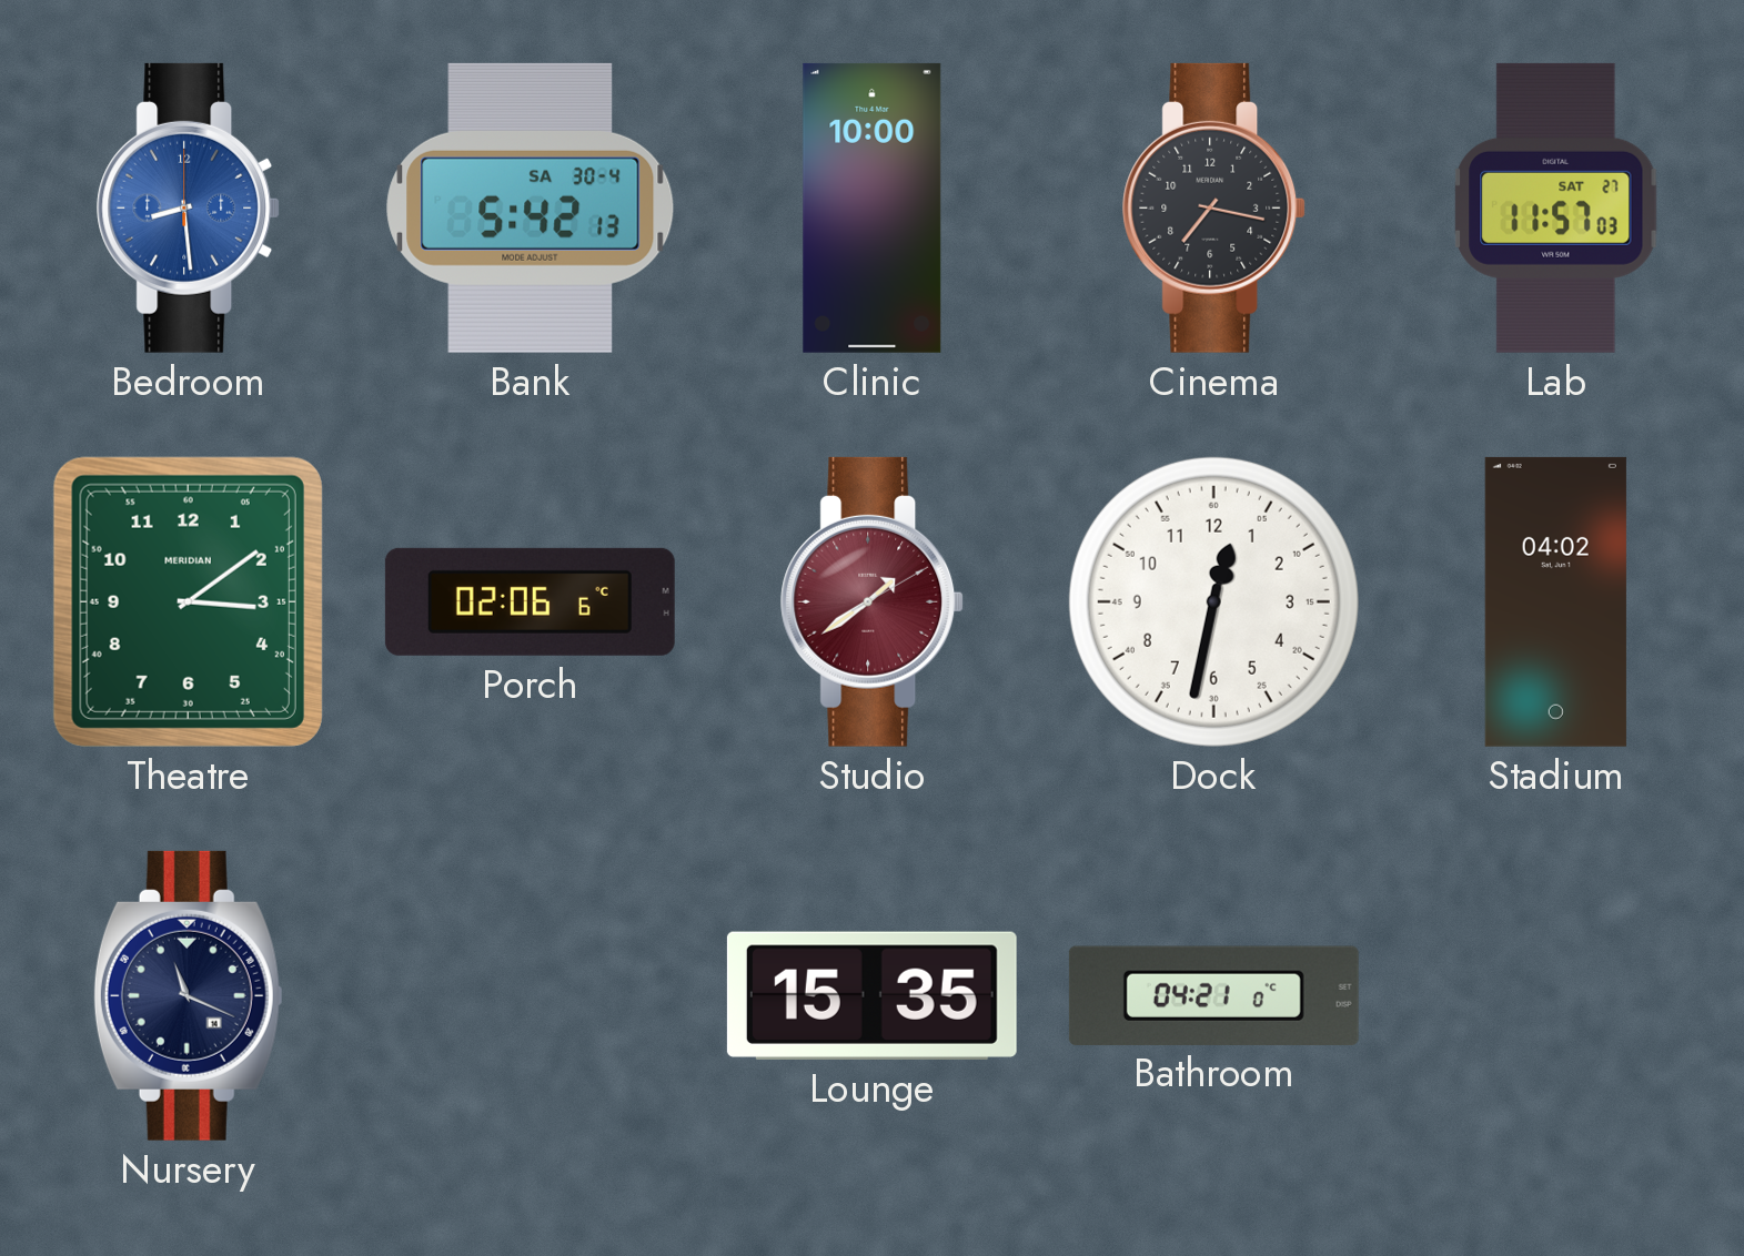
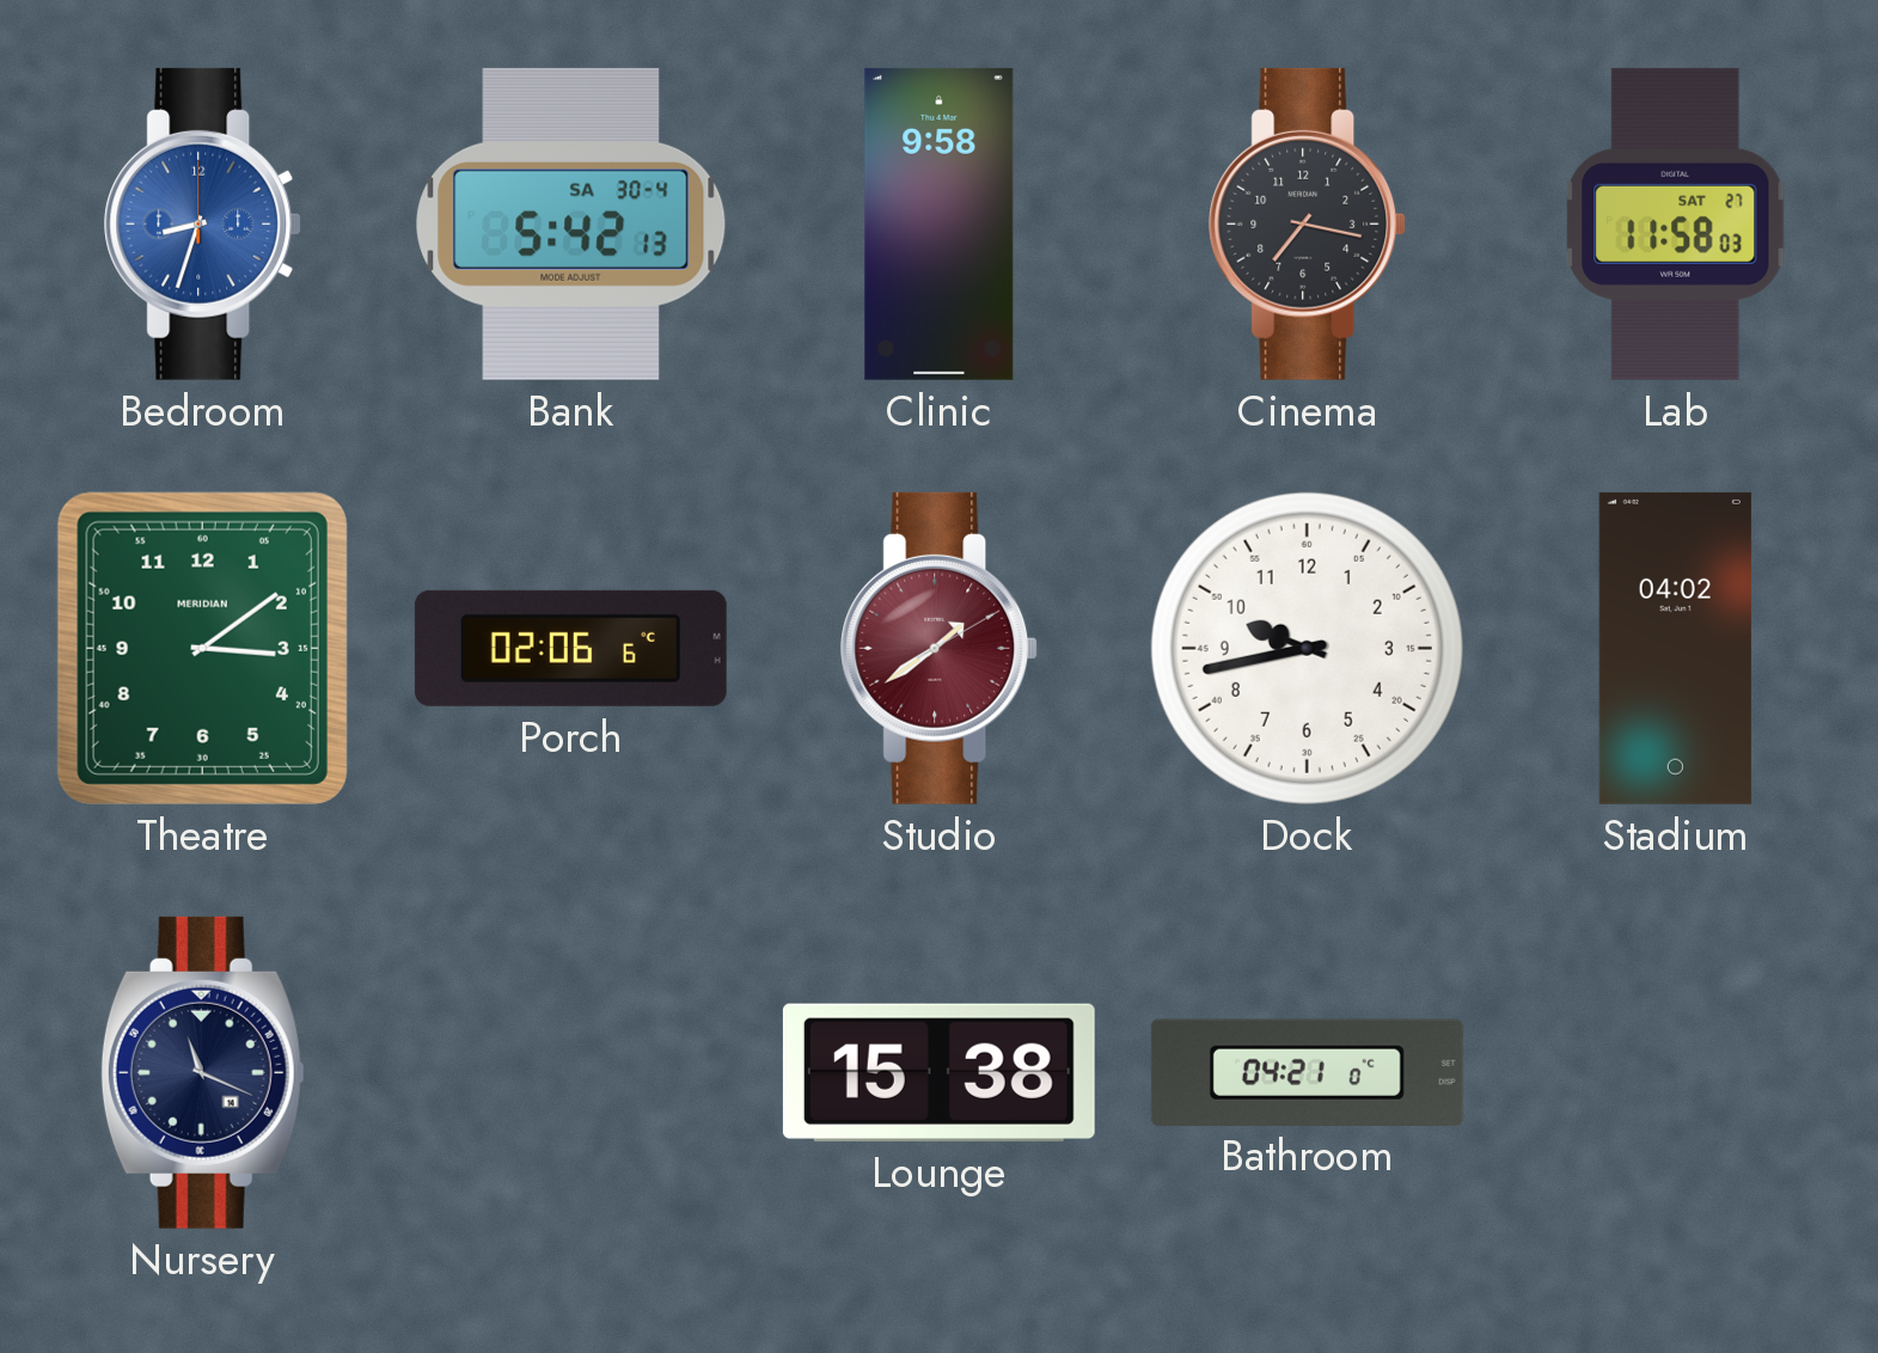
Bedroom: 8:29 -> 8:33
Clinic: 10:00 -> 9:58
Lab: 11:57 -> 11:58
Dock: 12:32 -> 9:43
Lounge: 15:35 -> 15:38
